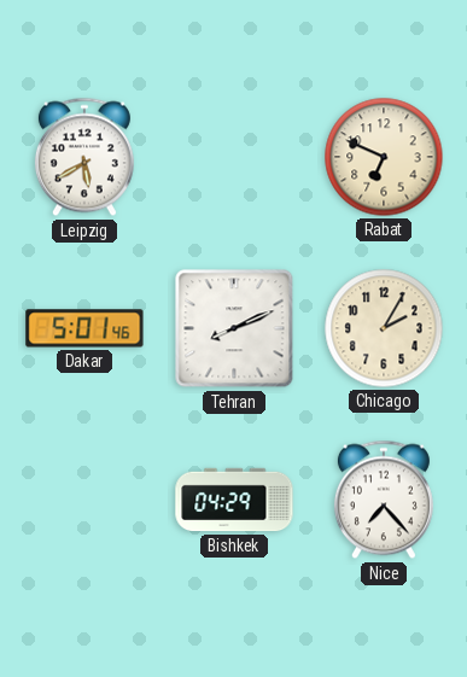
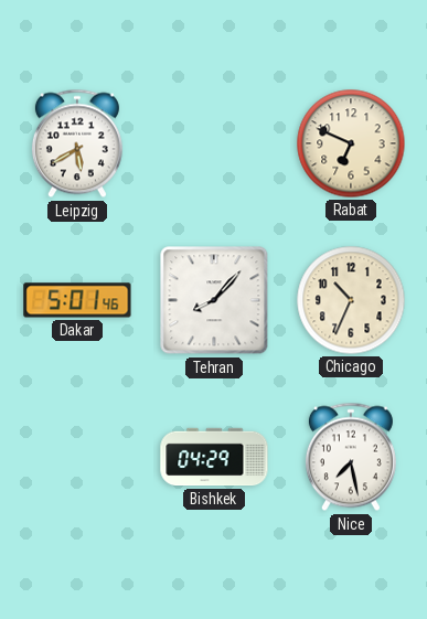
Tehran: 8:11 -> 8:07
Chicago: 2:05 -> 10:34
Nice: 7:23 -> 7:28
